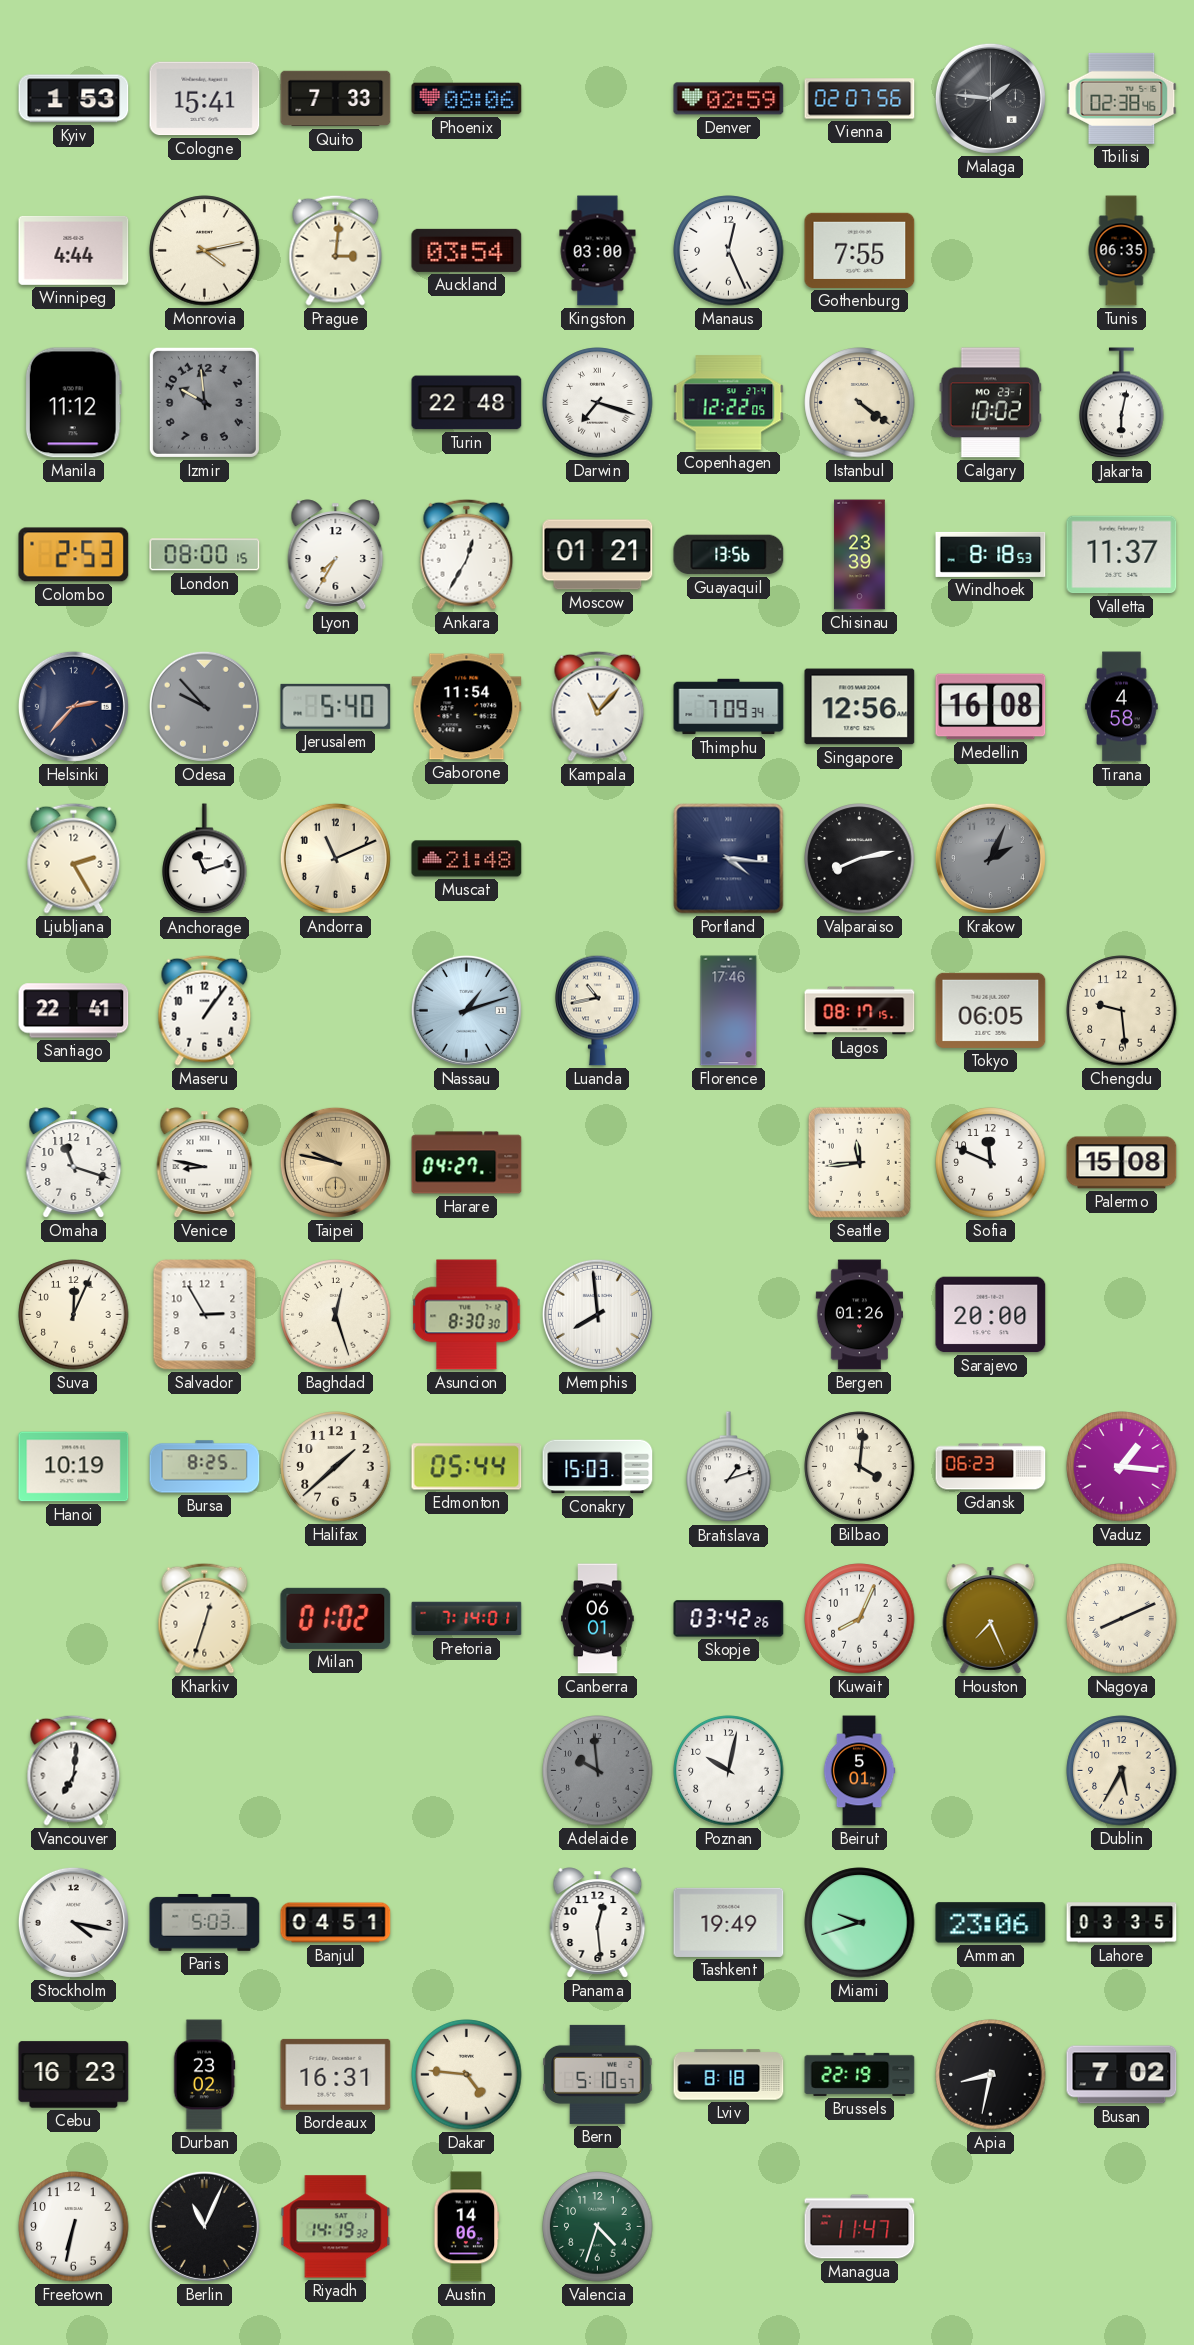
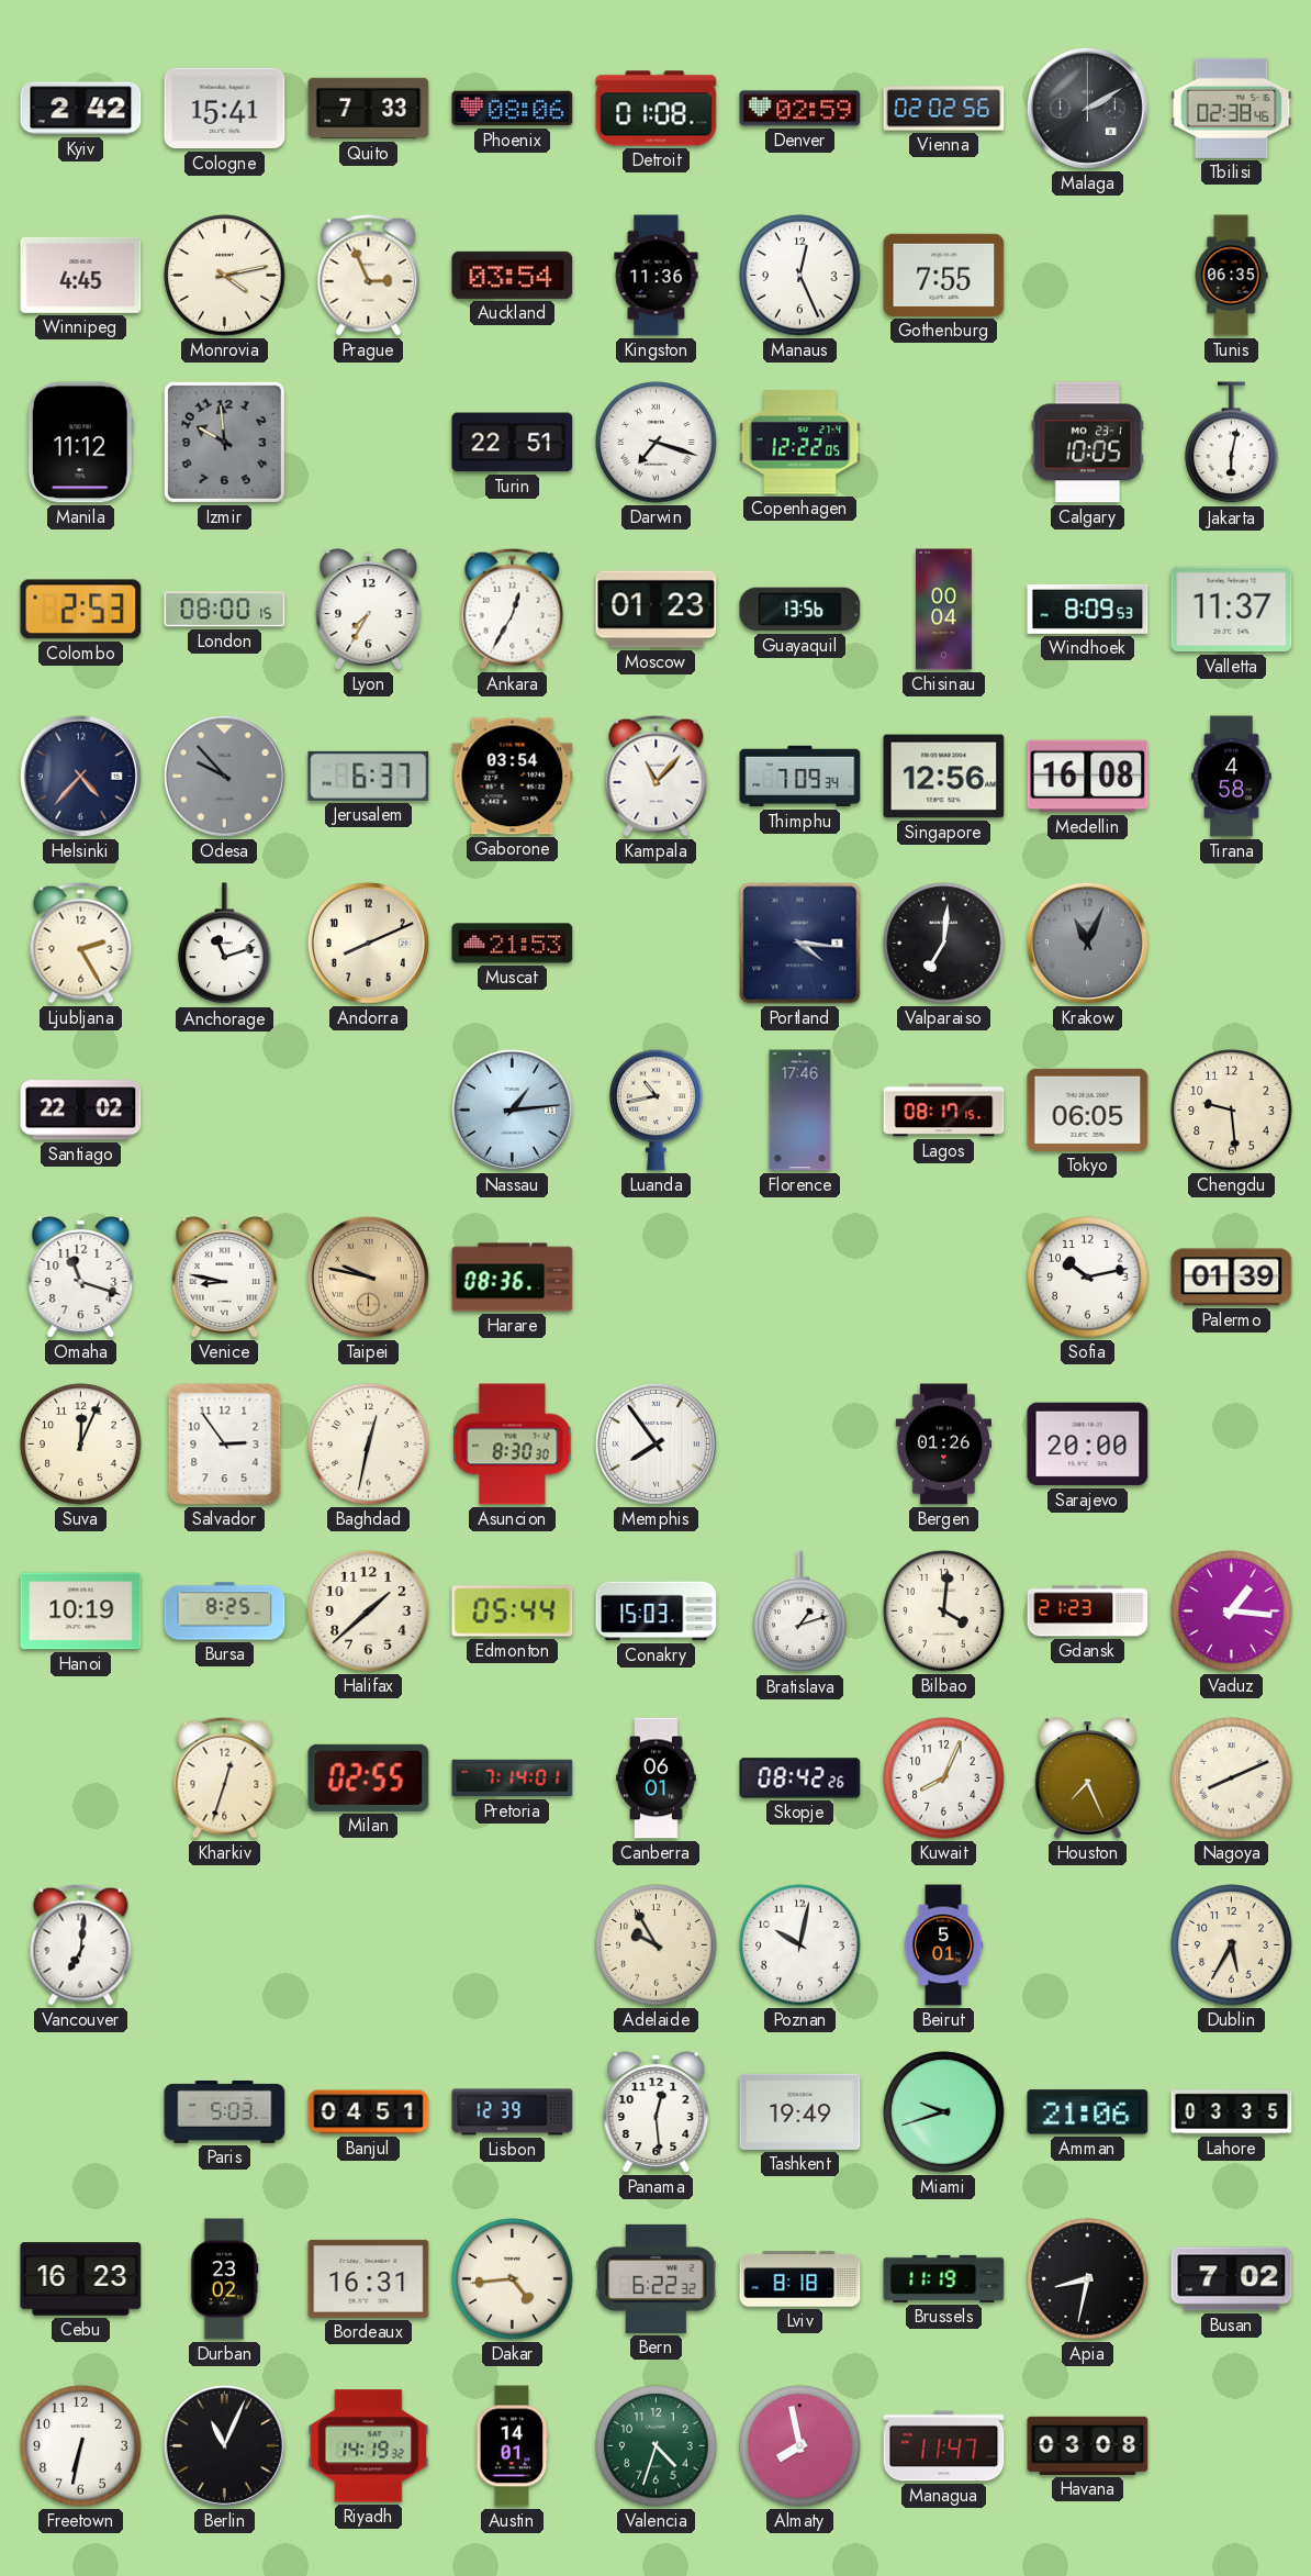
Kyiv: 1:53 -> 2:42
Detroit: none -> 01:08
Vienna: 02:07 -> 02:02
Malaga: 1:46 -> 2:10
Winnipeg: 4:44 -> 4:45
Prague: 3:01 -> 2:56
Kingston: 03:00 -> 11:36
Turin: 22:48 -> 22:51
Istanbul: 4:21 -> none
Calgary: 10:02 -> 10:05
Moscow: 01:21 -> 01:23
Chisinau: 23:39 -> 00:04
Windhoek: 8:18 -> 8:09
Helsinki: 2:37 -> 4:37
Jerusalem: 5:40 -> 6:37
Gaborone: 11:54 -> 03:54
Andorra: 11:11 -> 8:11
Muscat: 21:48 -> 21:53
Valparaiso: 8:13 -> 7:01
Krakow: 2:04 -> 11:04
Santiago: 22:41 -> 22:02
Maseru: 1:06 -> none
Nassau: 1:12 -> 1:14
Harare: 04:27 -> 08:36
Seattle: 11:44 -> none
Sofia: 11:49 -> 10:13
Palermo: 15:08 -> 01:39
Salvador: 2:55 -> 2:54
Baghdad: 12:27 -> 12:32
Memphis: 7:59 -> 7:54
Gdansk: 06:23 -> 21:23
Milan: 01:02 -> 02:55
Skopje: 03:42 -> 08:42
Adelaide: 9:59 -> 9:55
Adelaide dial: grey -> cream
Stockholm: 4:17 -> none
Lisbon: none -> 12:39
Amman: 23:06 -> 21:06
Dakar: 4:46 -> 4:44
Bern: 5:10 -> 6:22
Brussels: 22:19 -> 11:19
Austin: 14:06 -> 14:01
Almaty: none -> 7:58
Havana: none -> 03:08
